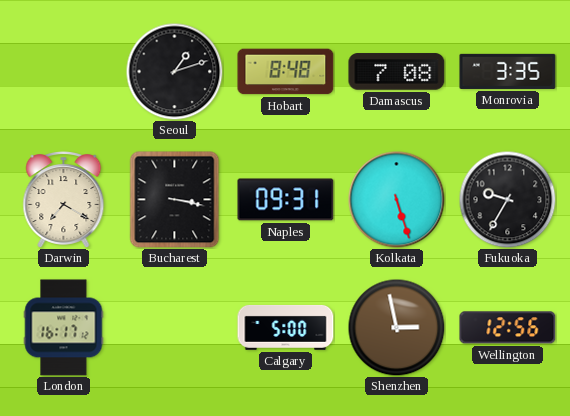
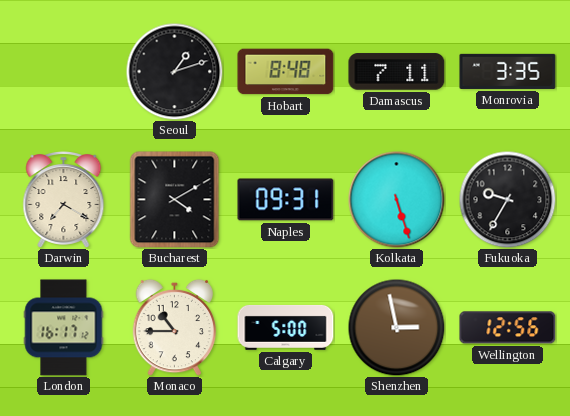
Damascus: 7:08 -> 7:11
Bucharest: 3:17 -> 4:10
Monaco: none -> 10:45
